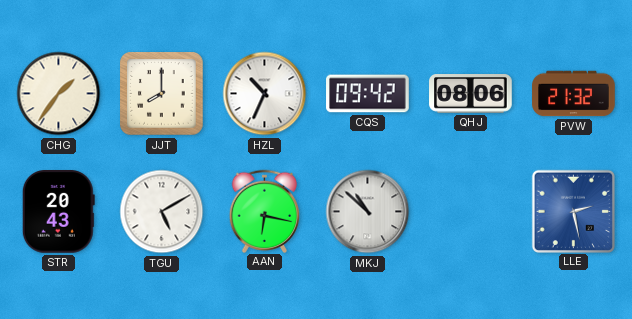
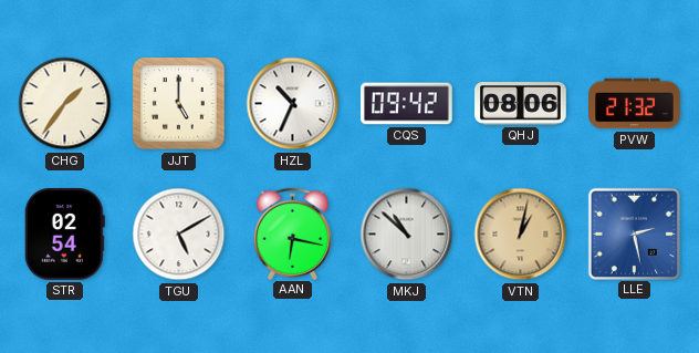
JJT: 8:00 -> 5:00
STR: 20:43 -> 02:54
VTN: none -> 1:02
